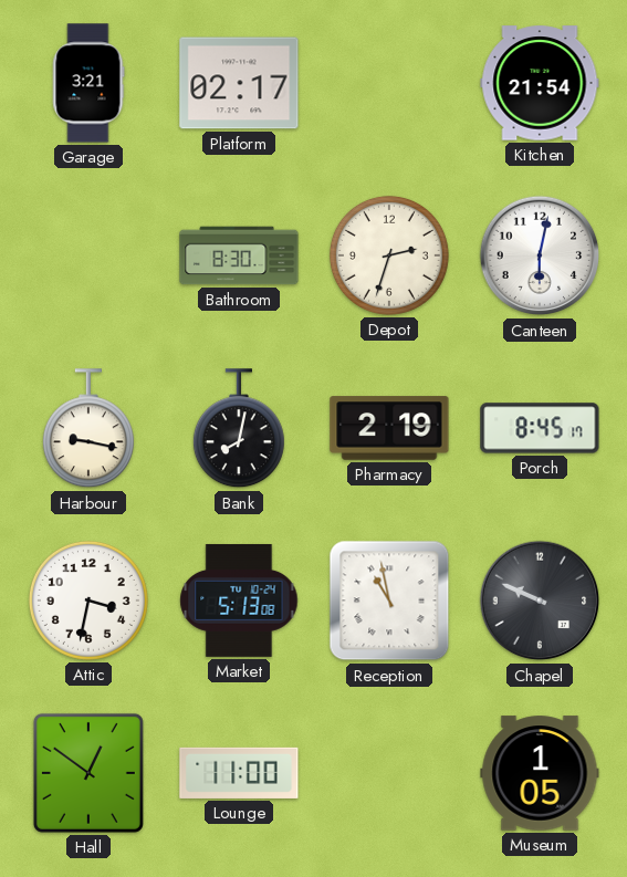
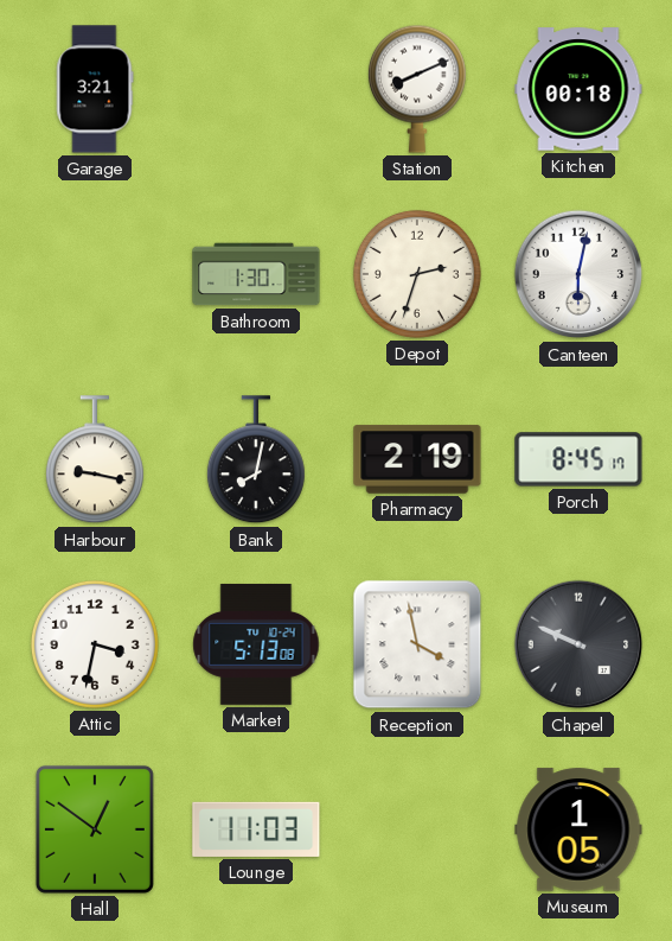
Platform: 02:17 -> none
Station: none -> 8:11
Kitchen: 21:54 -> 00:18
Bathroom: 8:30 -> 1:30
Reception: 10:58 -> 3:58
Lounge: 11:00 -> 11:03
